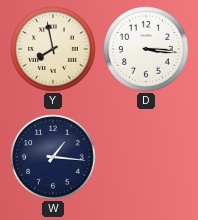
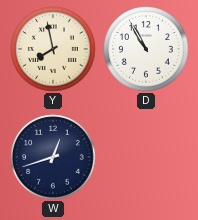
D: 3:16 -> 10:55
W: 1:16 -> 12:42
